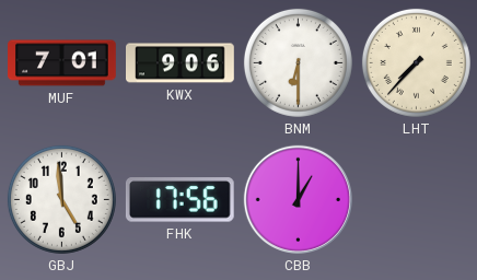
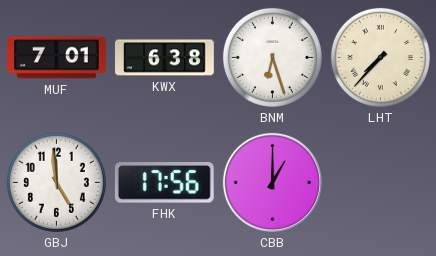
KWX: 9:06 -> 6:38
BNM: 6:30 -> 6:27
